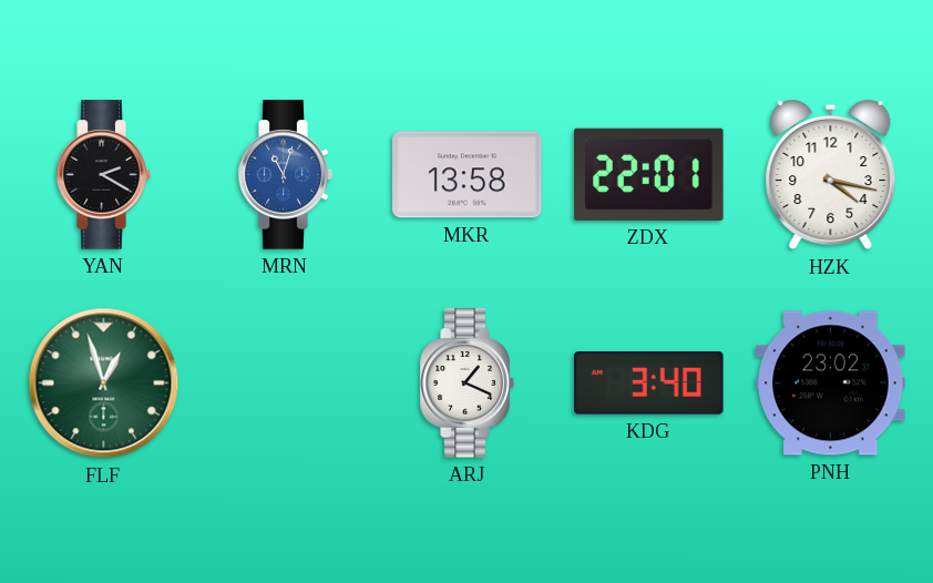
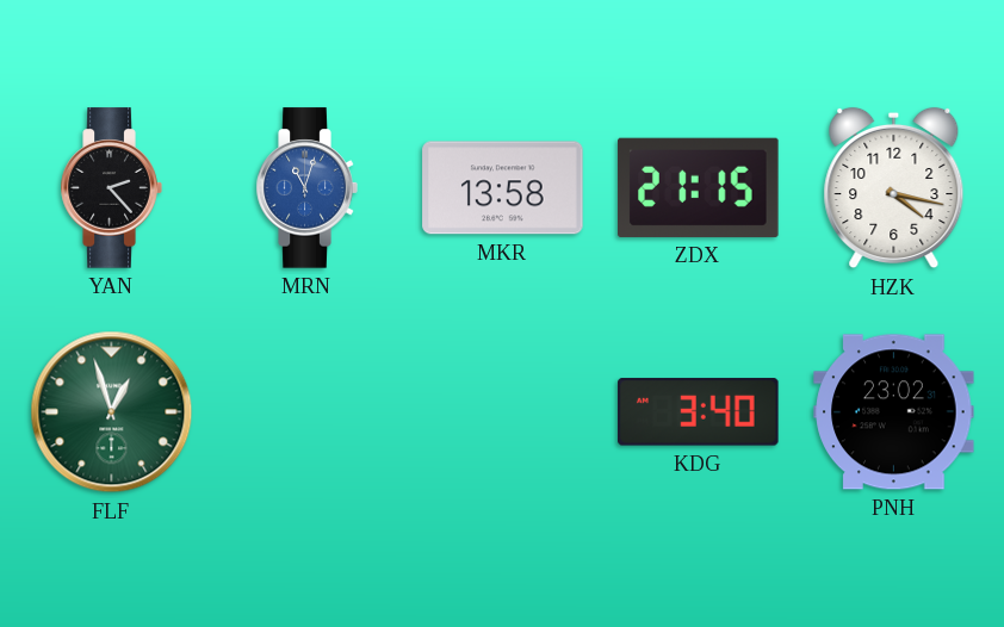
YAN: 2:20 -> 2:23
ZDX: 22:01 -> 21:15
ARJ: 1:19 -> none
